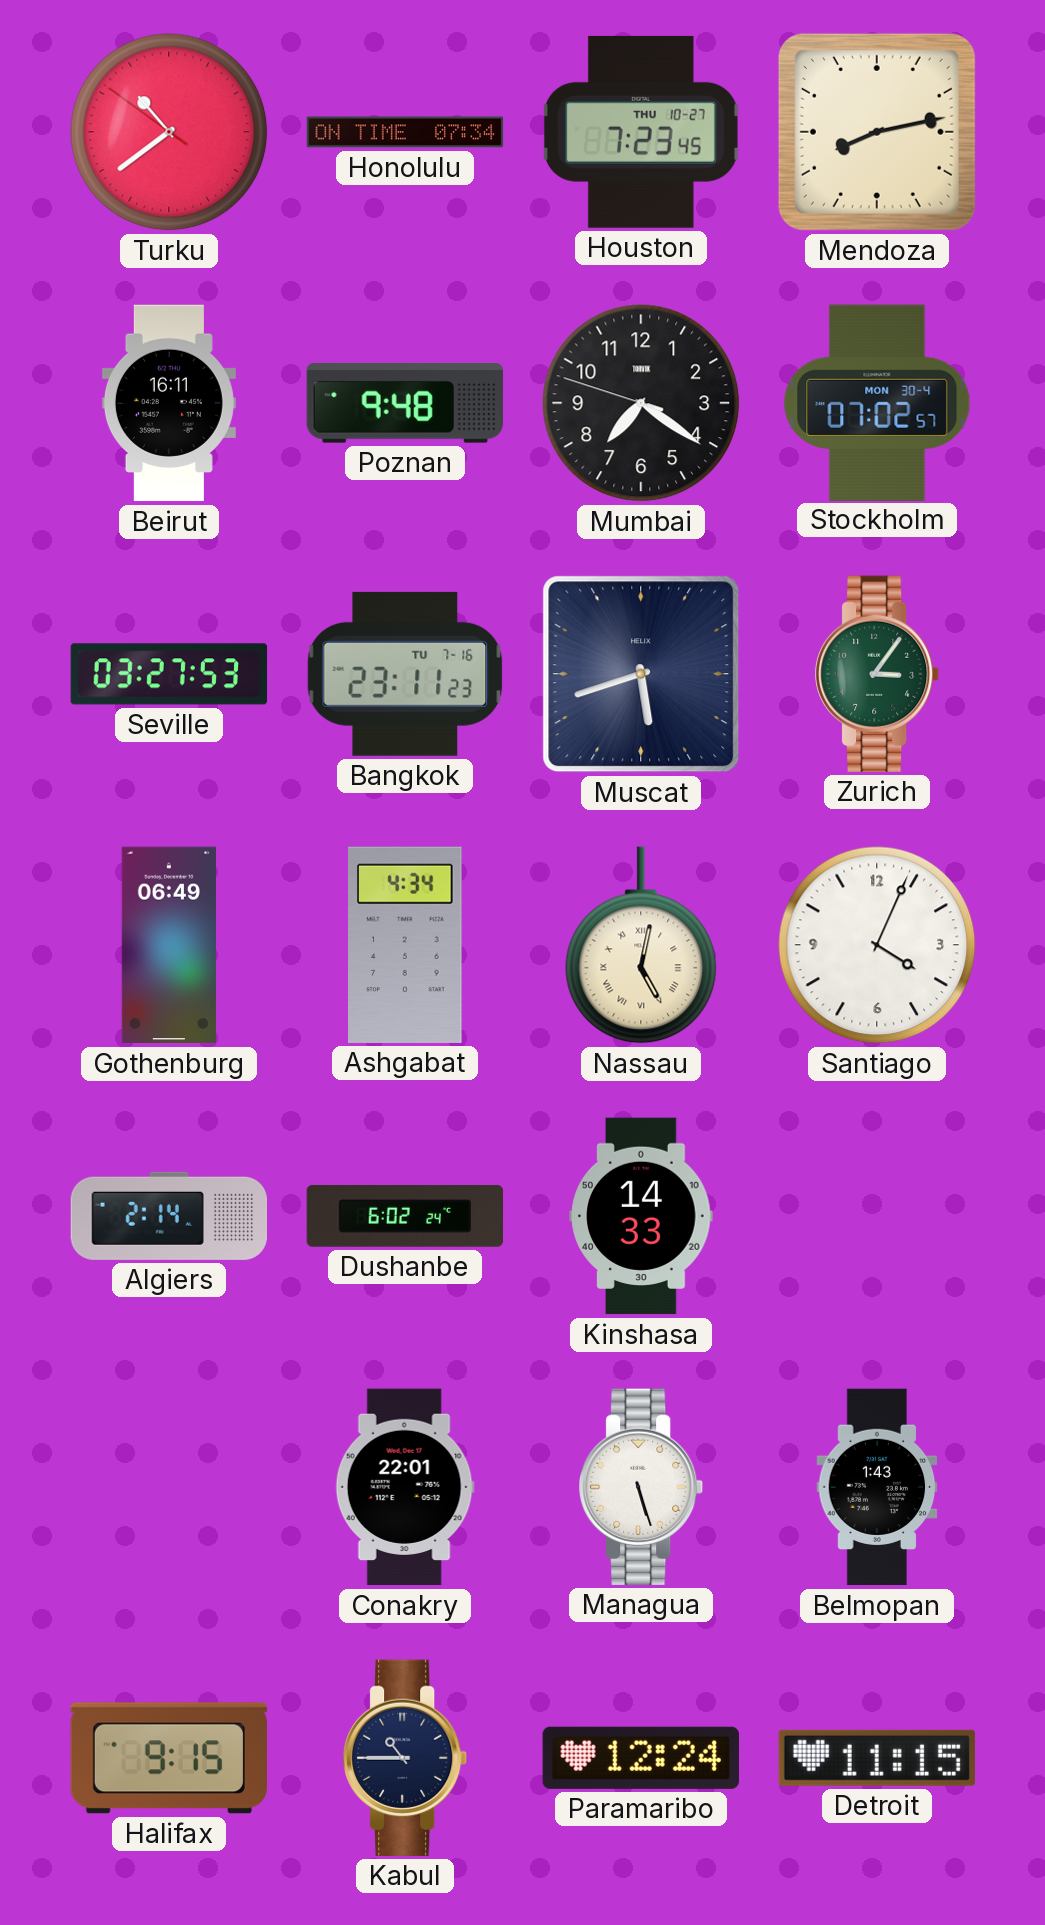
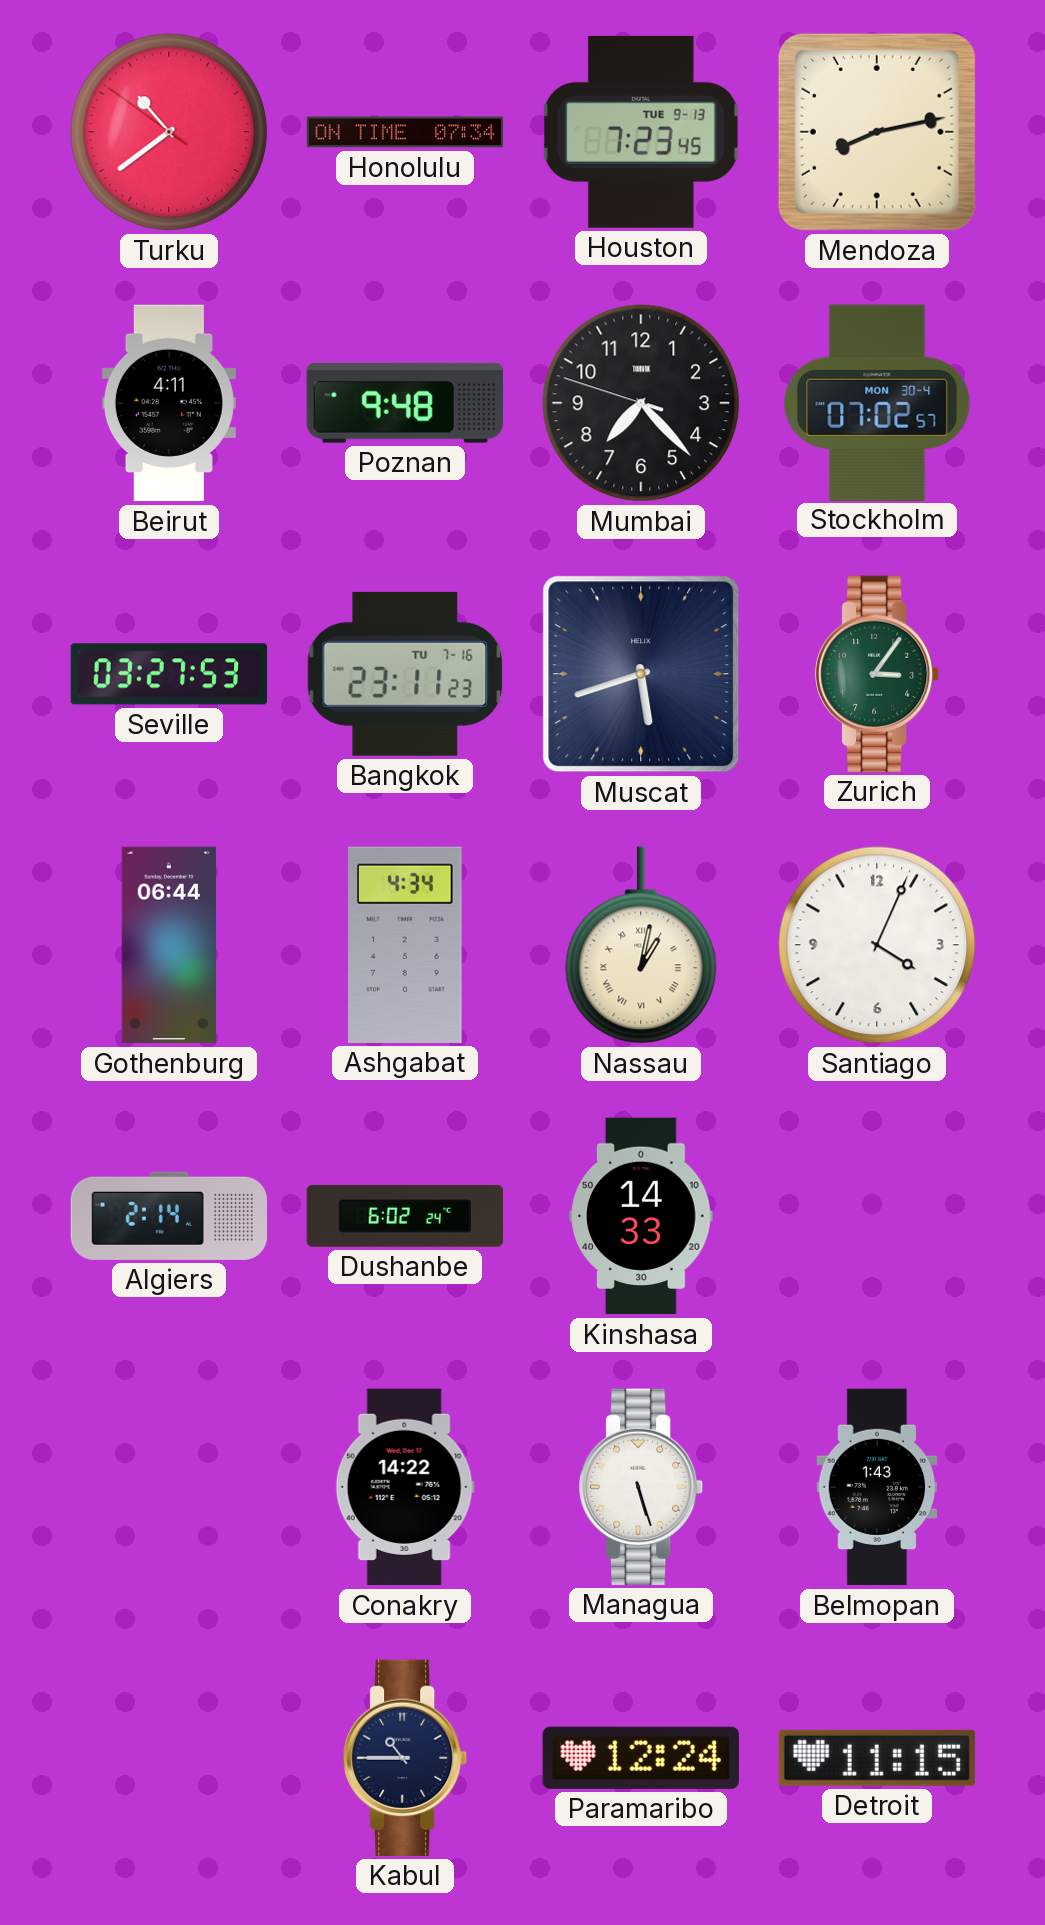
Houston date: THU 10-27 -> TUE 9-13
Beirut: 16:11 -> 4:11
Mumbai: 7:20 -> 7:22
Gothenburg: 06:49 -> 06:44
Nassau: 5:02 -> 1:02
Conakry: 22:01 -> 14:22
Halifax: 9:15 -> none
